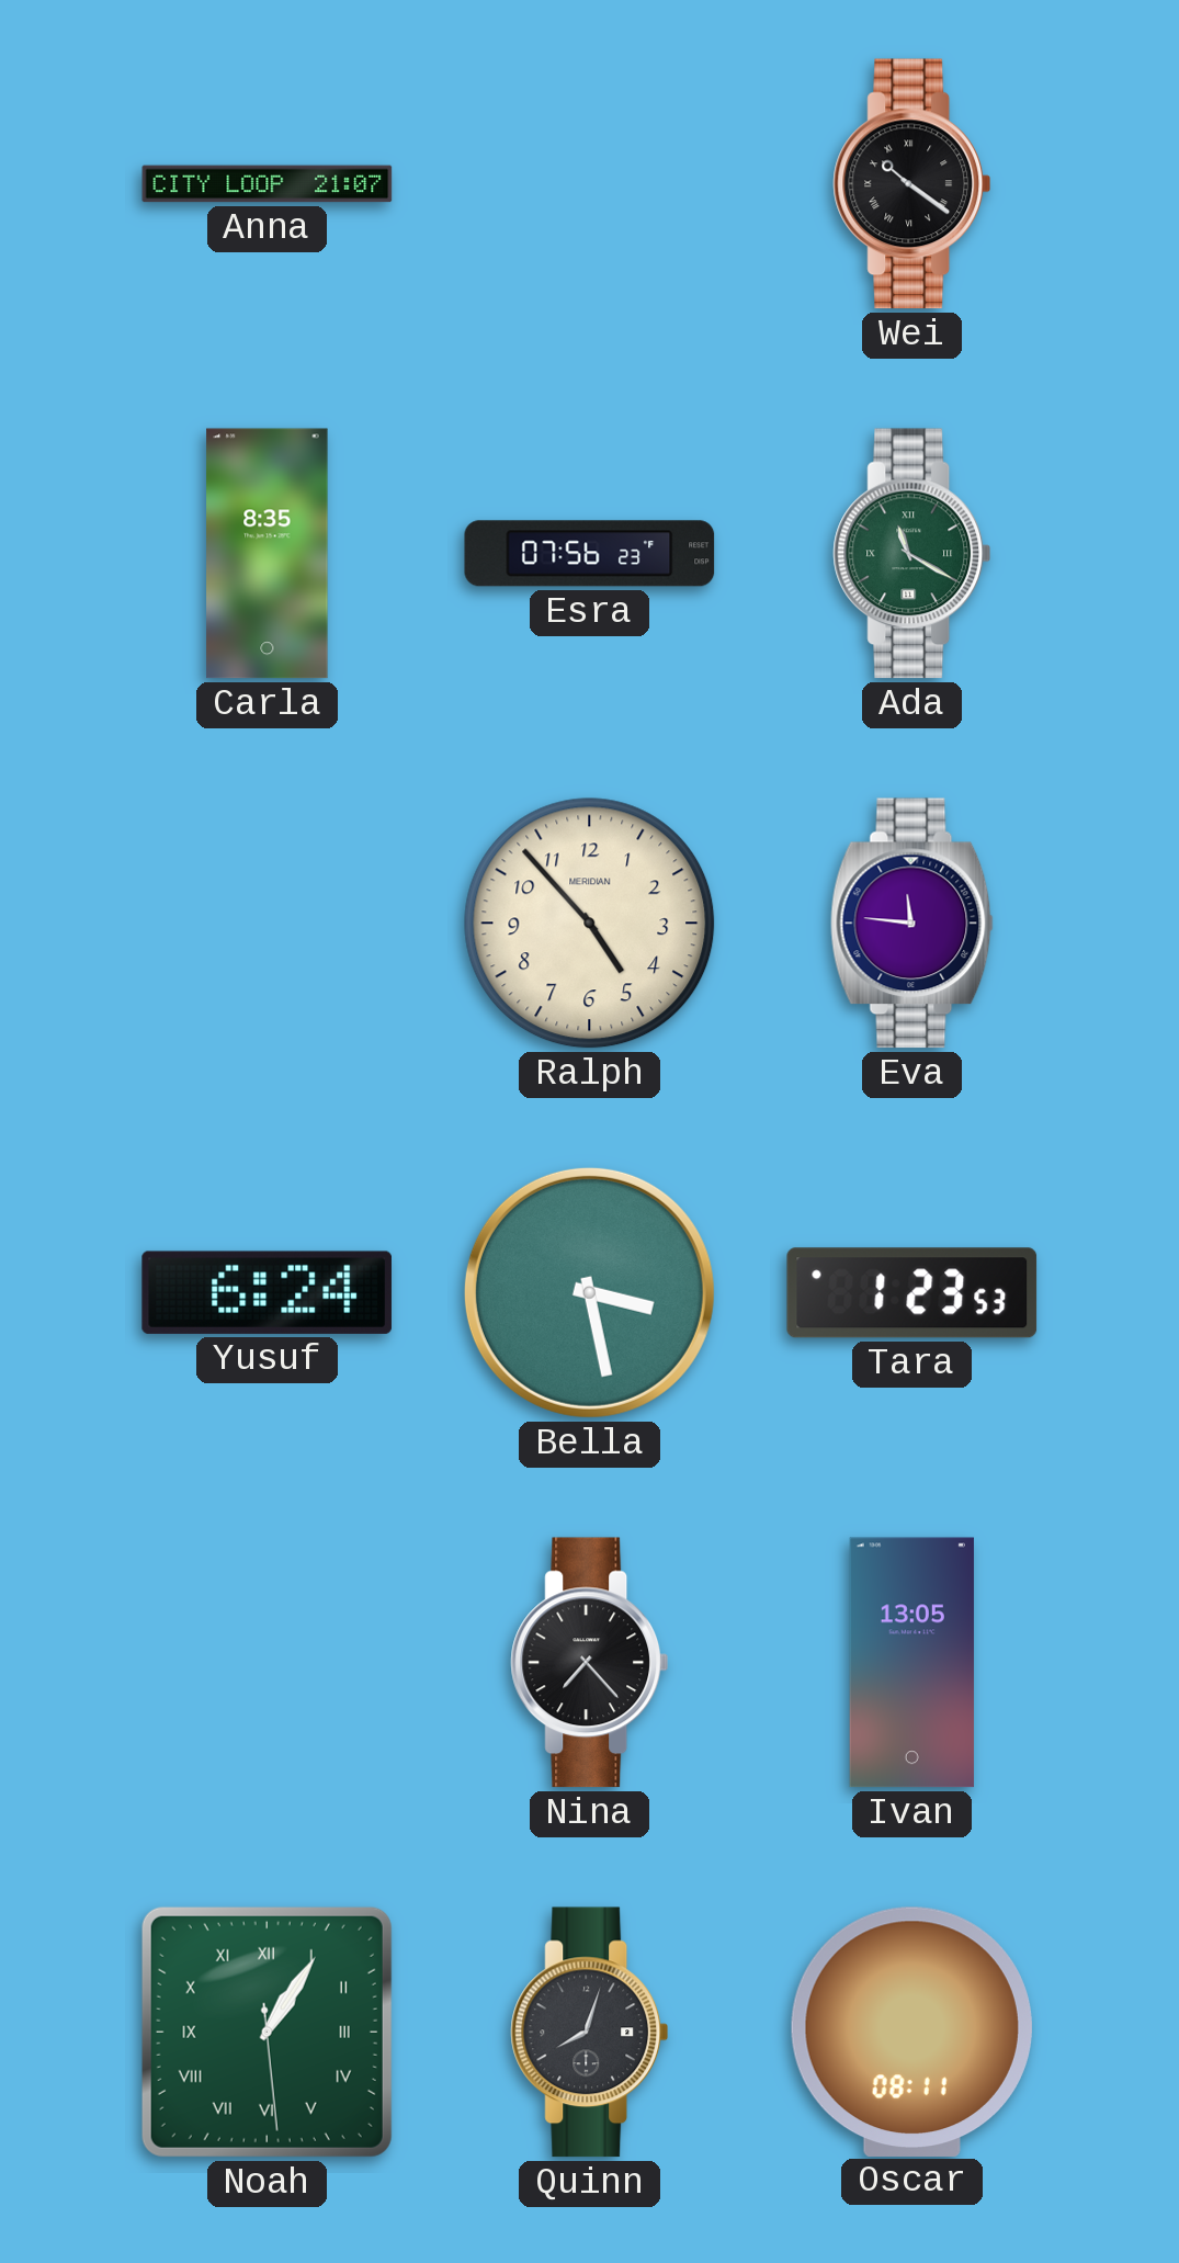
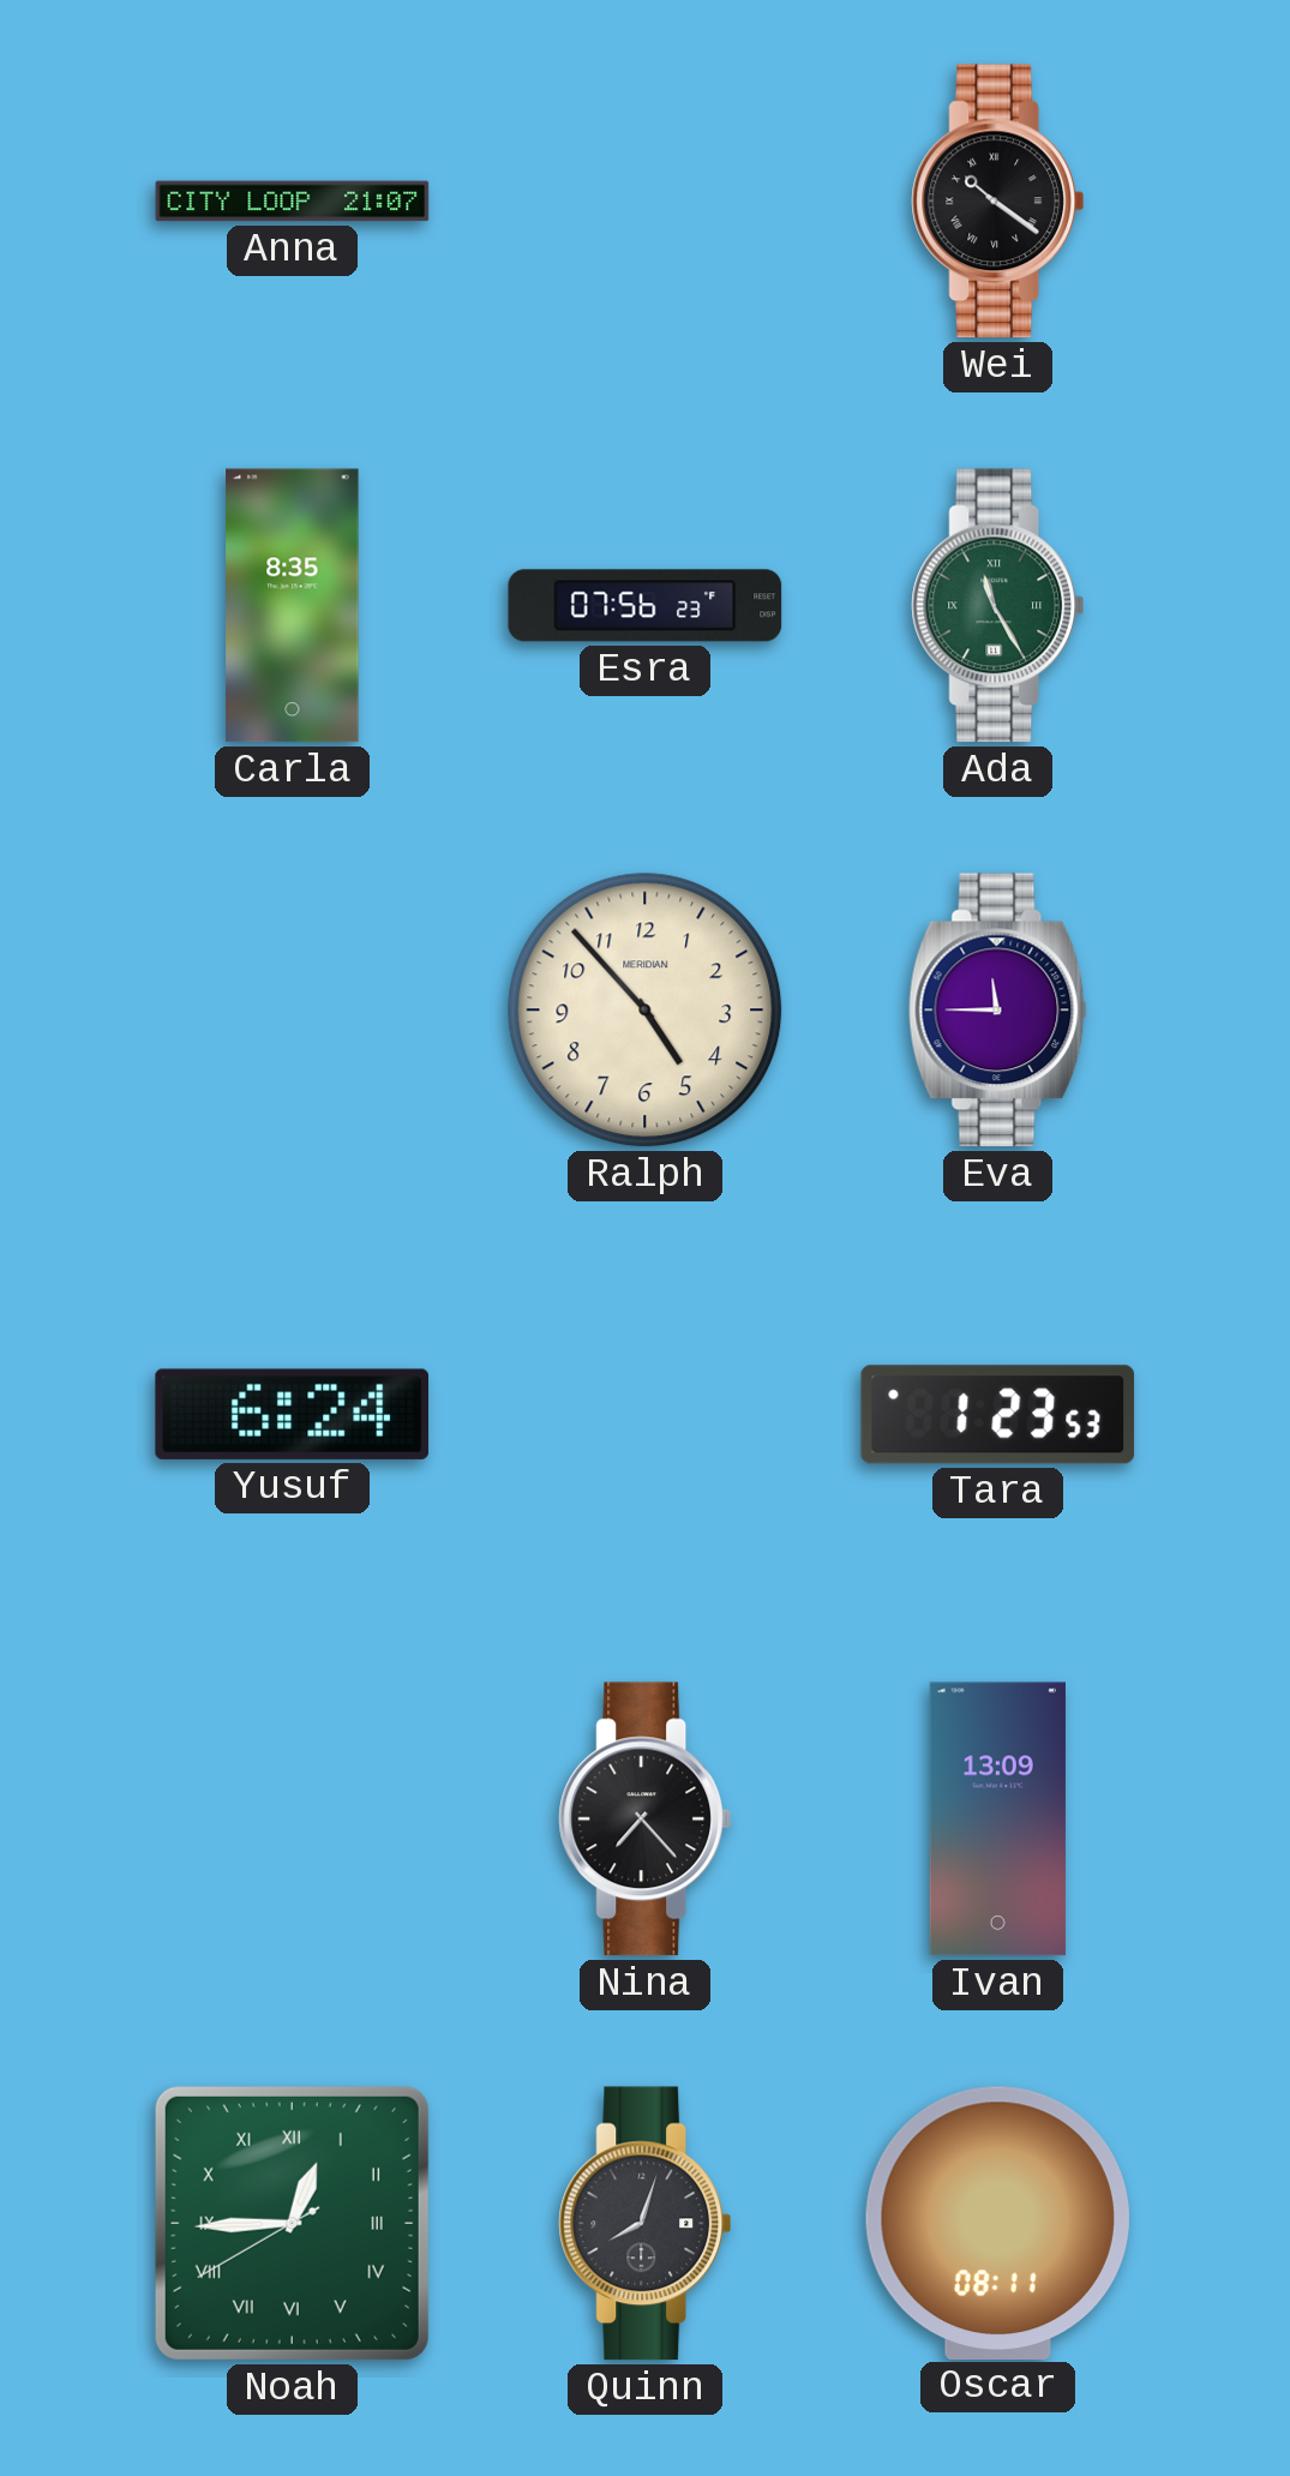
Ada: 11:20 -> 11:25
Eva: 11:46 -> 11:45
Bella: 3:28 -> none
Ivan: 13:05 -> 13:09
Noah: 1:05 -> 12:44
